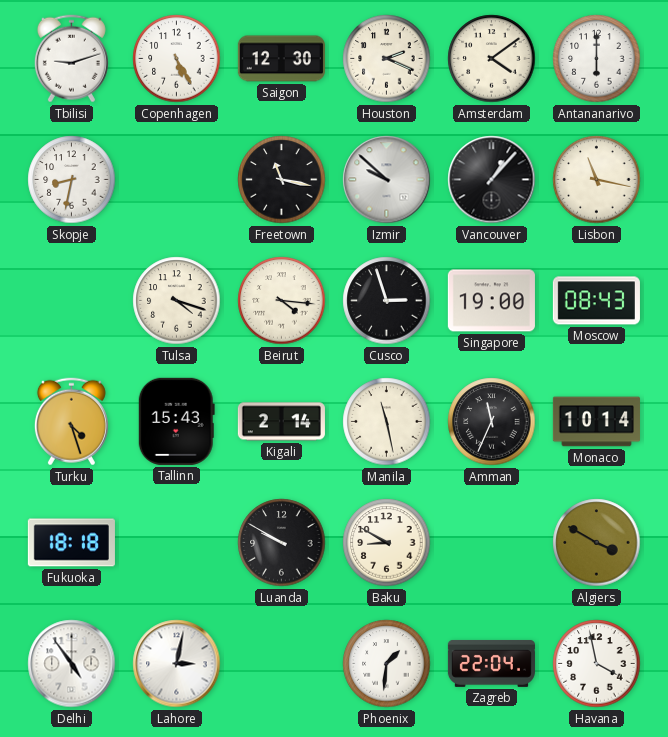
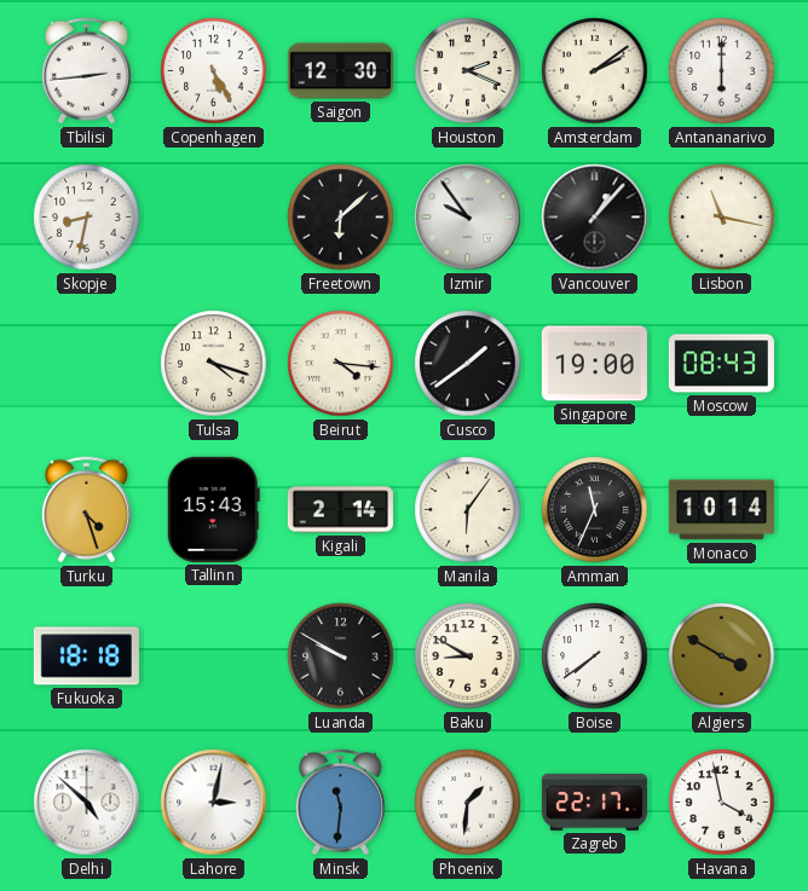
Tbilisi: 9:12 -> 2:44
Amsterdam: 4:09 -> 2:09
Freetown: 11:17 -> 6:08
Izmir: 9:52 -> 9:54
Cusco: 2:57 -> 1:39
Manila: 11:28 -> 6:06
Boise: none -> 7:39
Delhi: 4:54 -> 4:52
Minsk: none -> 11:31
Zagreb: 22:04 -> 22:17
